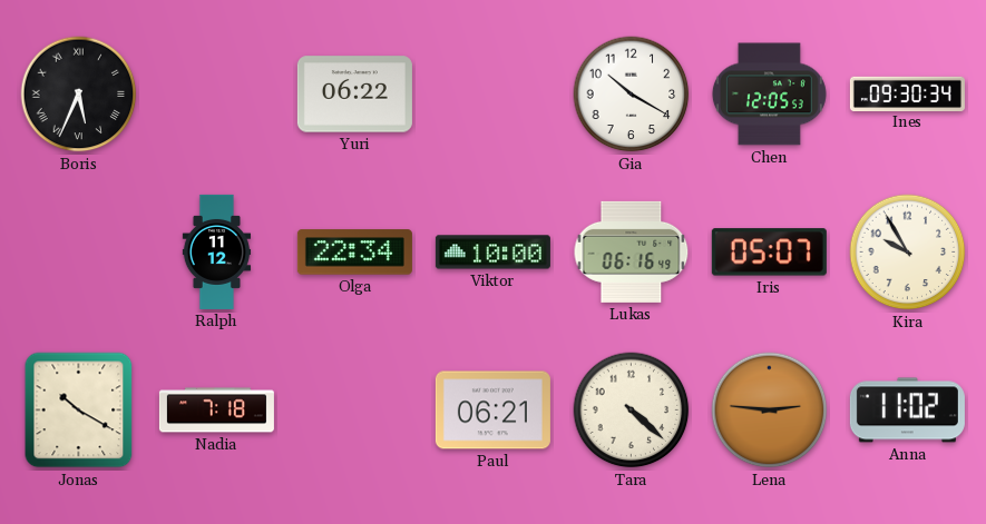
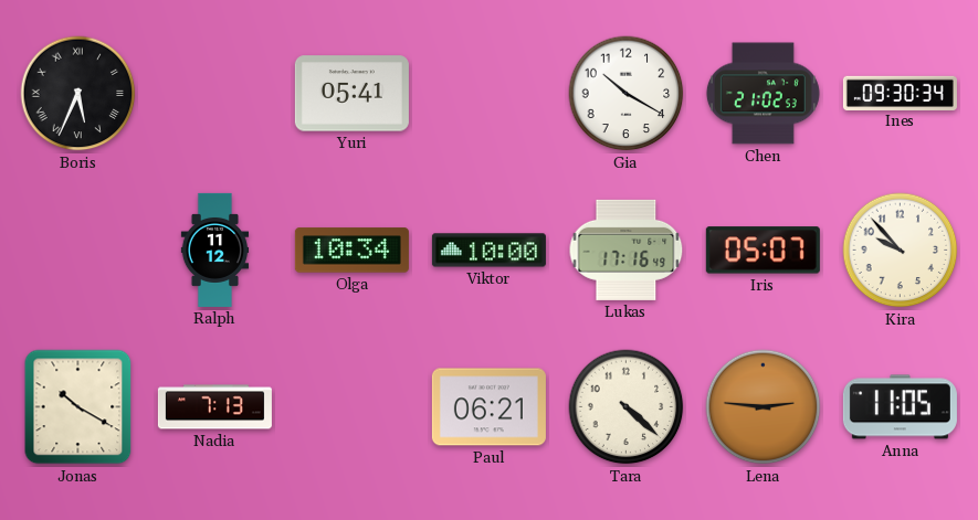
Yuri: 06:22 -> 05:41
Chen: 12:05 -> 21:02
Olga: 22:34 -> 10:34
Lukas: 06:16 -> 17:16
Kira: 9:55 -> 9:53
Nadia: 7:18 -> 7:13
Anna: 11:02 -> 11:05
